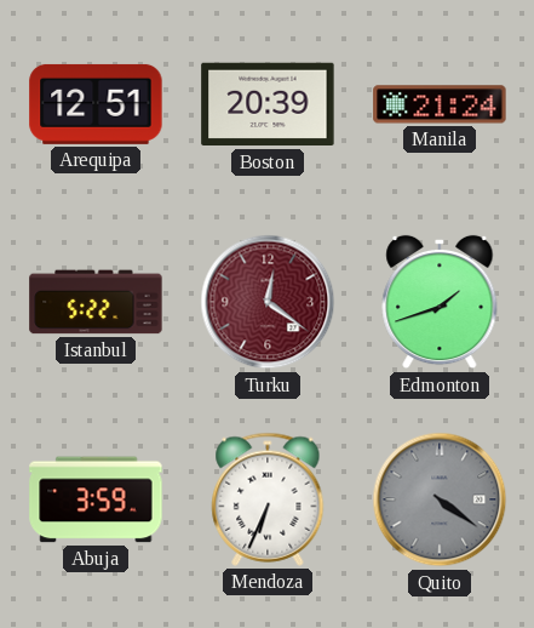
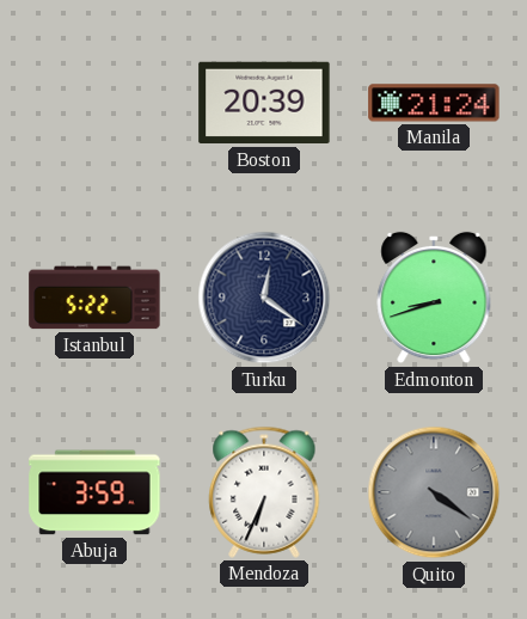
Arequipa: 12:51 -> none
Turku dial: burgundy -> navy
Edmonton: 1:42 -> 8:42
